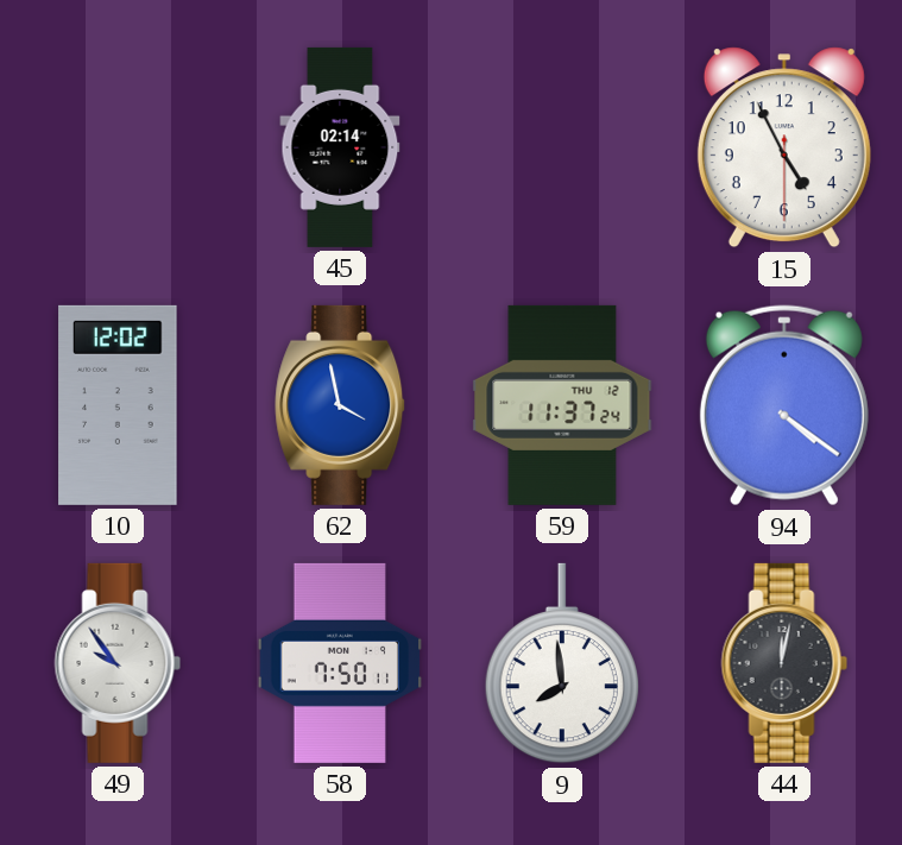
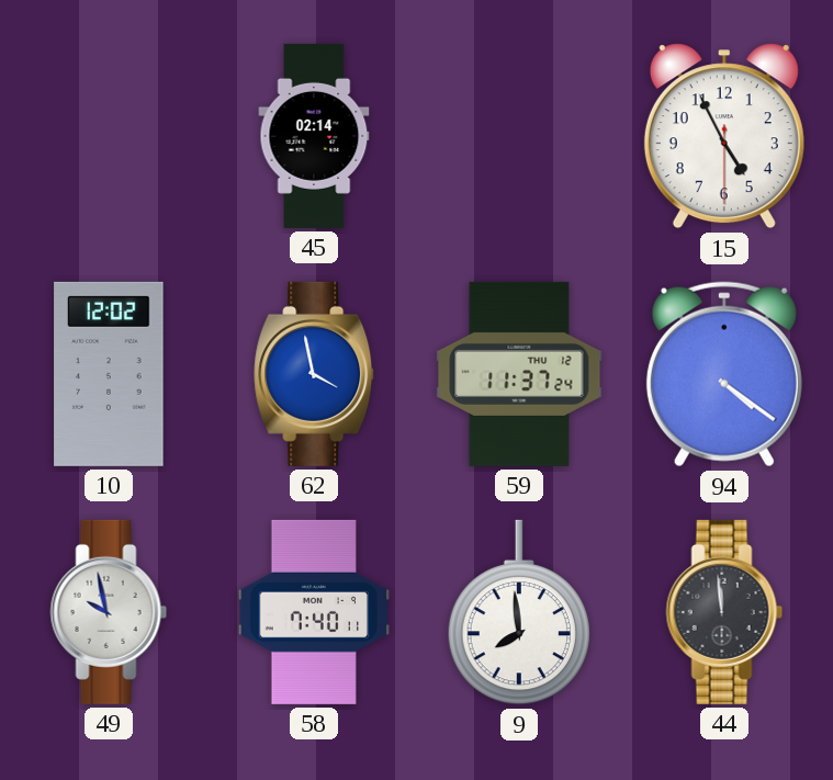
49: 9:54 -> 9:58
58: 7:50 -> 7:40
44: 12:02 -> 11:59
